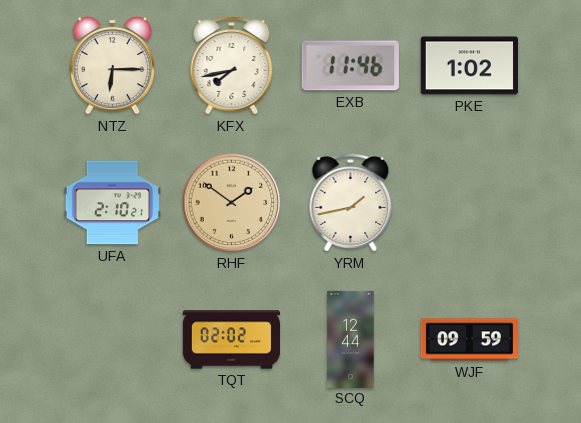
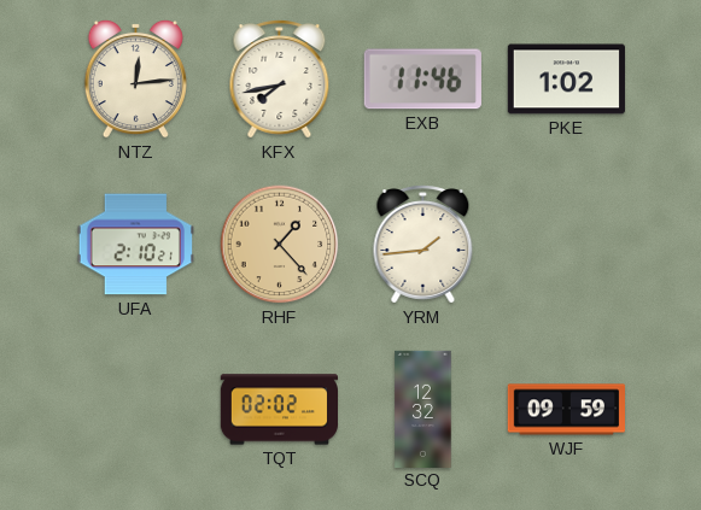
NTZ: 6:15 -> 12:14
RHF: 1:51 -> 1:23
YRM: 1:43 -> 1:44
SCQ: 12:44 -> 12:32
